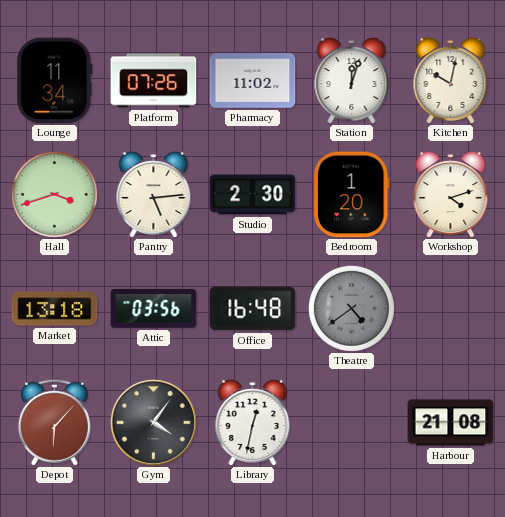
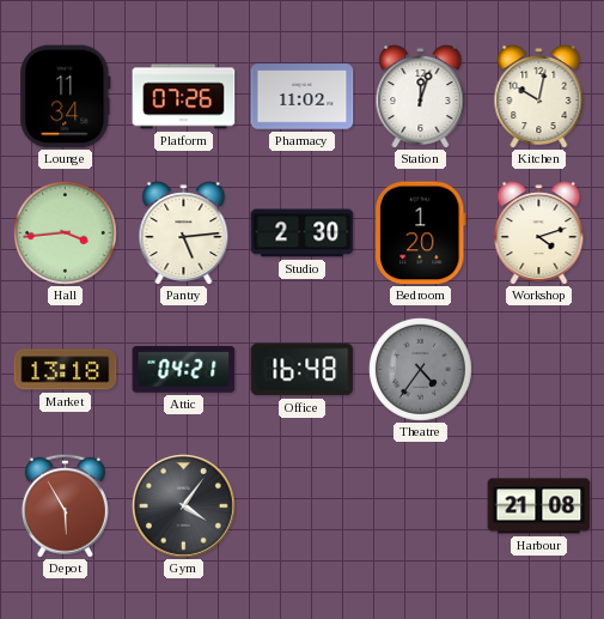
Hall: 3:42 -> 3:44
Attic: 03:56 -> 04:21
Theatre: 4:39 -> 4:36
Depot: 6:07 -> 5:55
Library: 12:32 -> none
